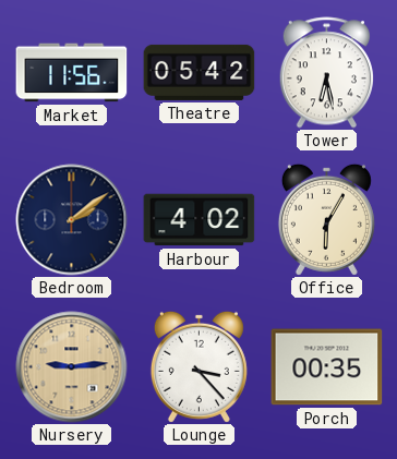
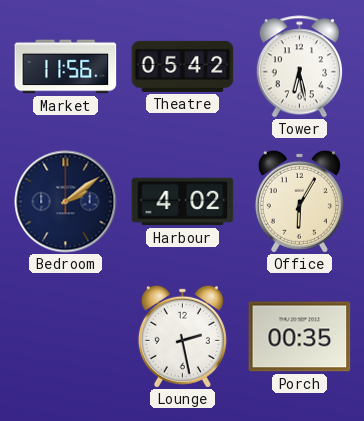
Nursery: 9:14 -> none
Lounge: 3:23 -> 2:28
